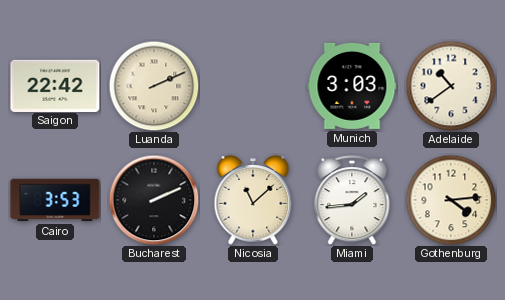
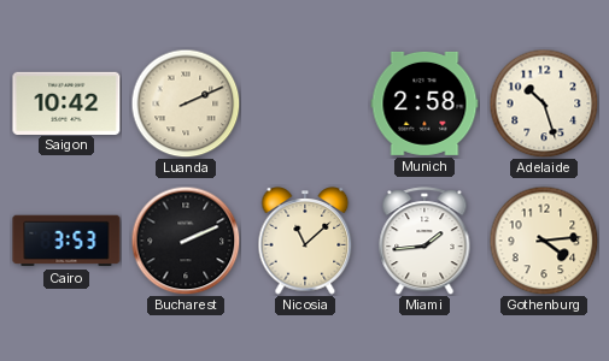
Saigon: 22:42 -> 10:42
Munich: 3:03 -> 2:58
Adelaide: 10:39 -> 10:27
